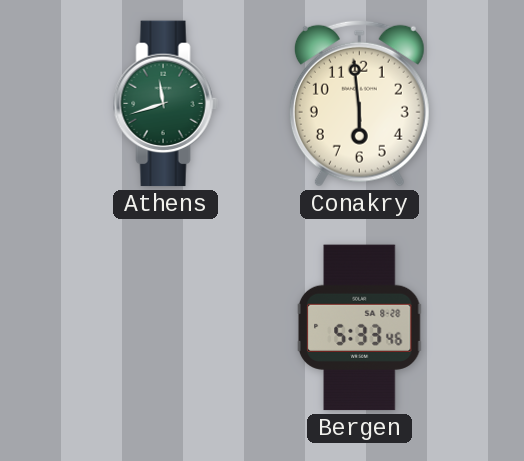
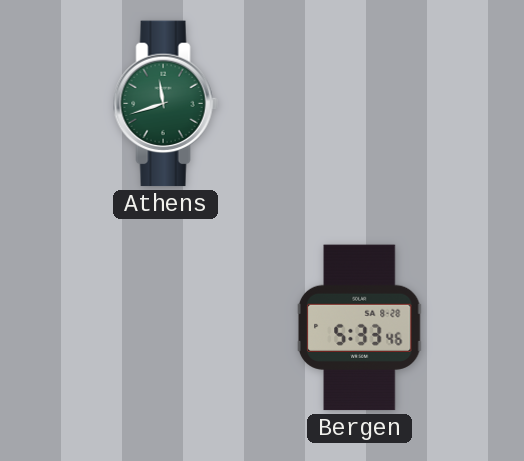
Conakry: 5:59 -> none
